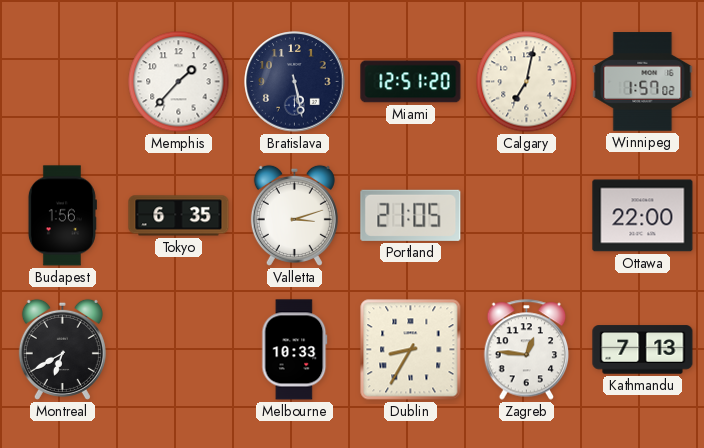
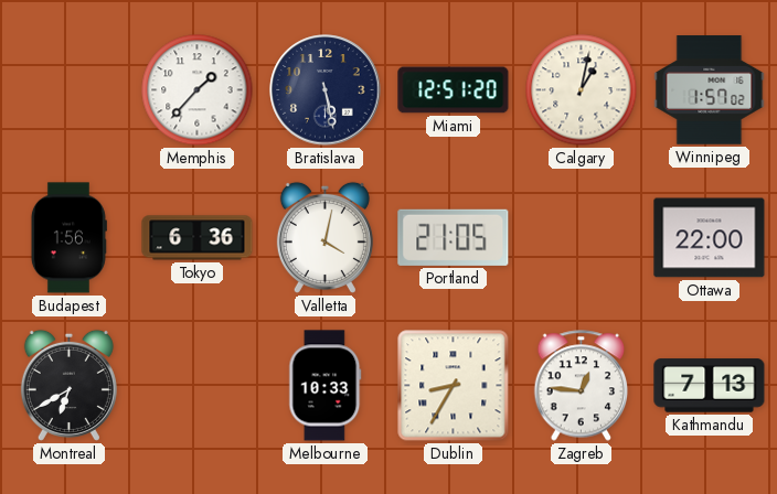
Calgary: 7:02 -> 1:02
Tokyo: 6:35 -> 6:36
Valletta: 3:12 -> 4:02
